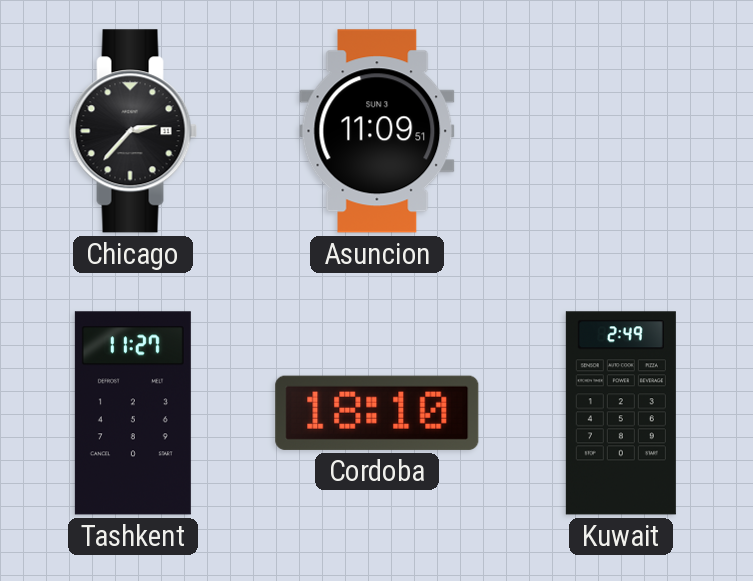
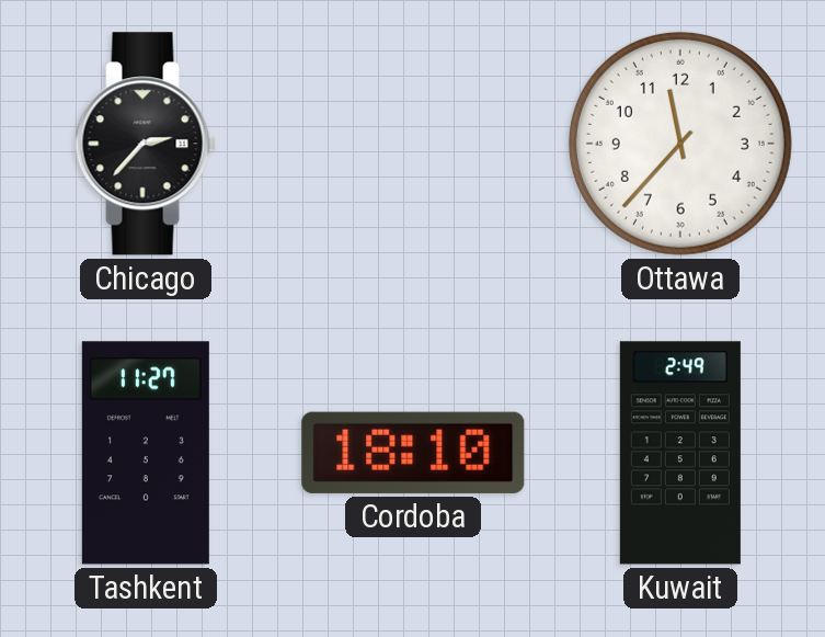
Asuncion: 11:09 -> none
Ottawa: none -> 11:37
